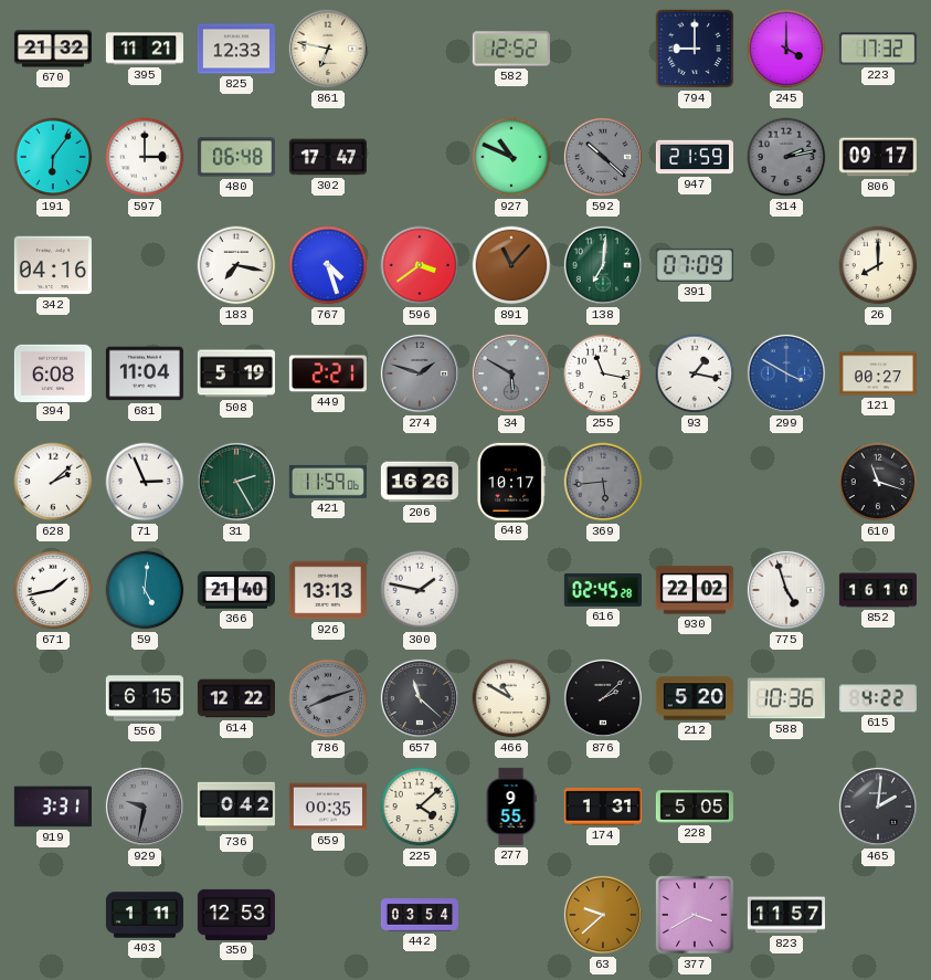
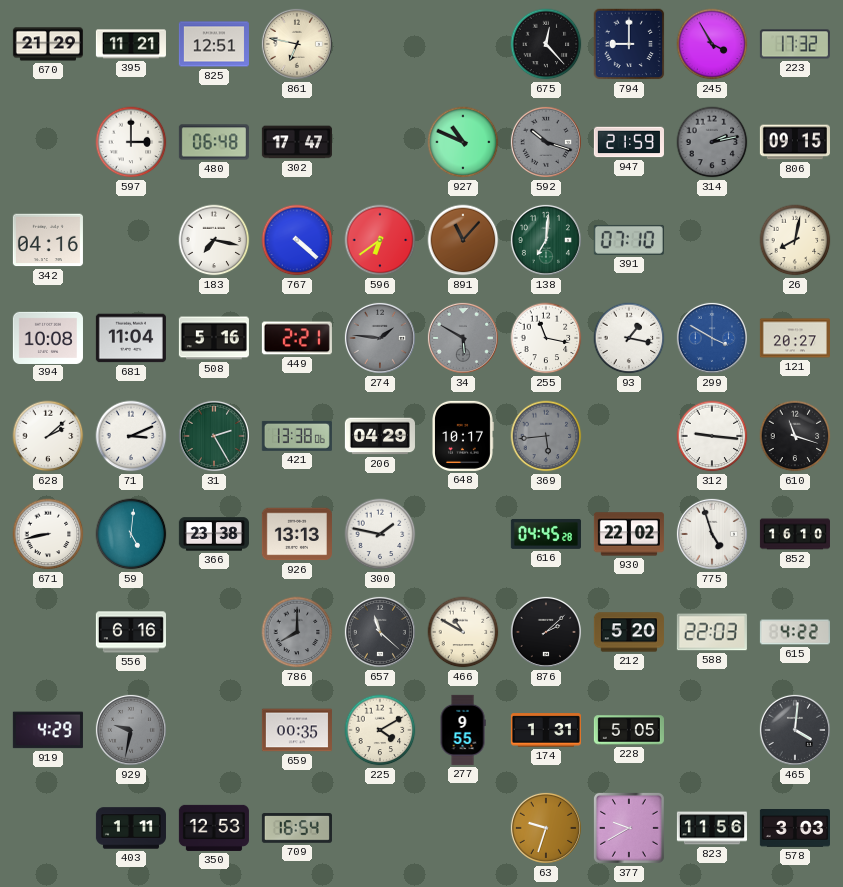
670: 21:32 -> 21:29
825: 12:33 -> 12:51
582: 12:52 -> none
675: none -> 12:23
245: 4:00 -> 3:55
191: 6:06 -> none
592: 10:22 -> 10:18
806: 09:17 -> 09:15
767: 4:27 -> 4:22
596: 3:39 -> 6:39
391: 07:09 -> 07:10
26: 8:00 -> 8:02
394: 6:08 -> 10:08
508: 5:19 -> 5:16
274: 1:48 -> 1:46
121: 00:27 -> 20:27
71: 2:56 -> 3:11
421: 11:59 -> 13:38
206: 16:26 -> 04:29
312: none -> 9:16
671: 1:43 -> 8:43
366: 21:40 -> 23:38
616: 02:45 -> 04:45
556: 6:15 -> 6:16
614: 12:22 -> none
786: 8:12 -> 8:00
588: 10:36 -> 22:03
919: 3:31 -> 4:29
736: 0:42 -> none
225: 4:08 -> 4:10
465: 2:01 -> 4:01
709: none -> 16:54
442: 03:54 -> none
63: 9:38 -> 9:33
377: 3:40 -> 9:40
823: 11:57 -> 11:56
578: none -> 3:03
